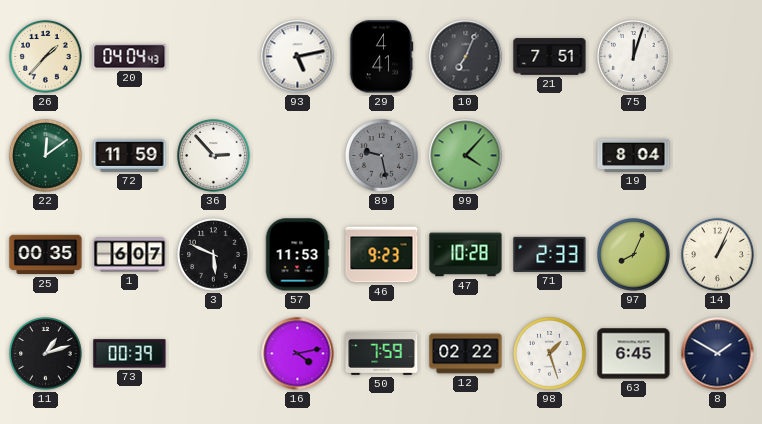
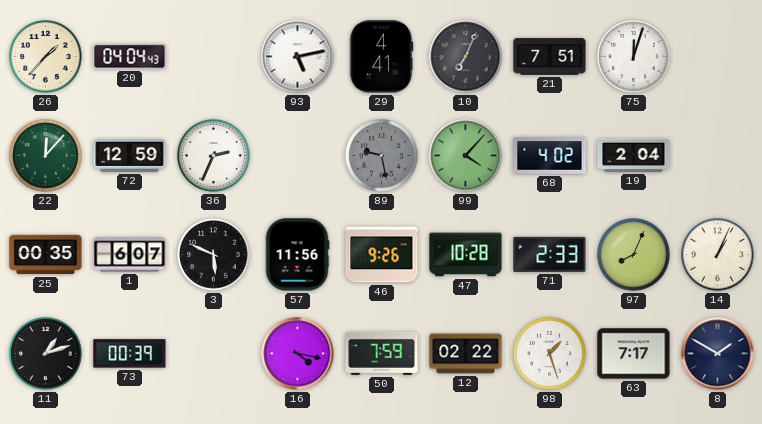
22: 12:09 -> 12:07
72: 11:59 -> 12:59
36: 2:53 -> 2:34
68: none -> 4:02
19: 8:04 -> 2:04
57: 11:53 -> 11:56
46: 9:23 -> 9:26
16: 4:13 -> 4:17
63: 6:45 -> 7:17
